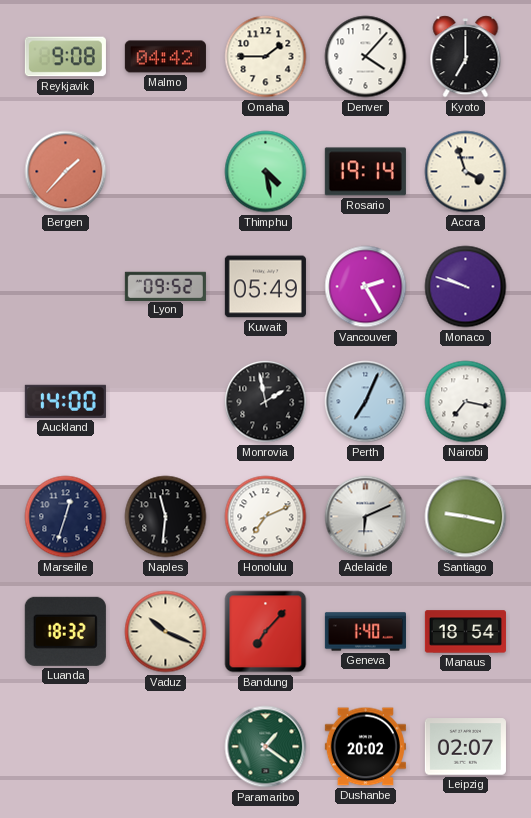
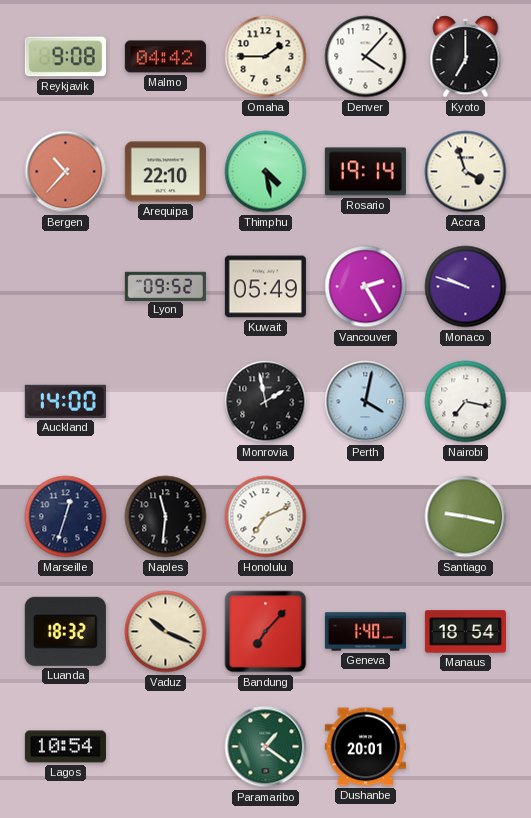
Bergen: 1:37 -> 10:37
Arequipa: none -> 22:10
Perth: 7:04 -> 4:02
Adelaide: 6:11 -> none
Lagos: none -> 10:54
Dushanbe: 20:02 -> 20:01
Leipzig: 02:07 -> none
